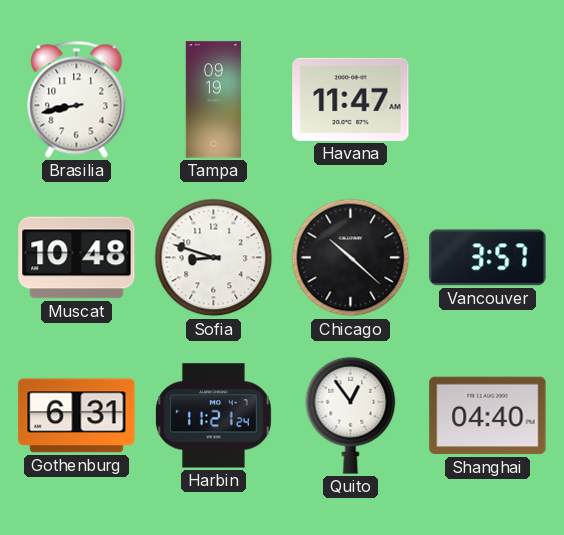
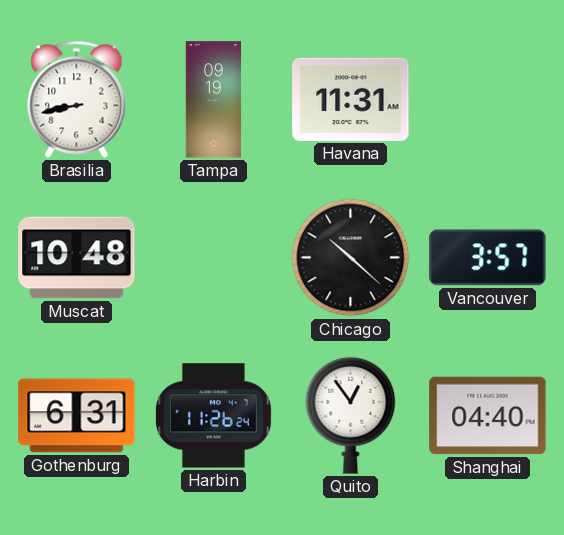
Havana: 11:47 -> 11:31
Sofia: 8:48 -> none
Harbin: 11:21 -> 11:26
